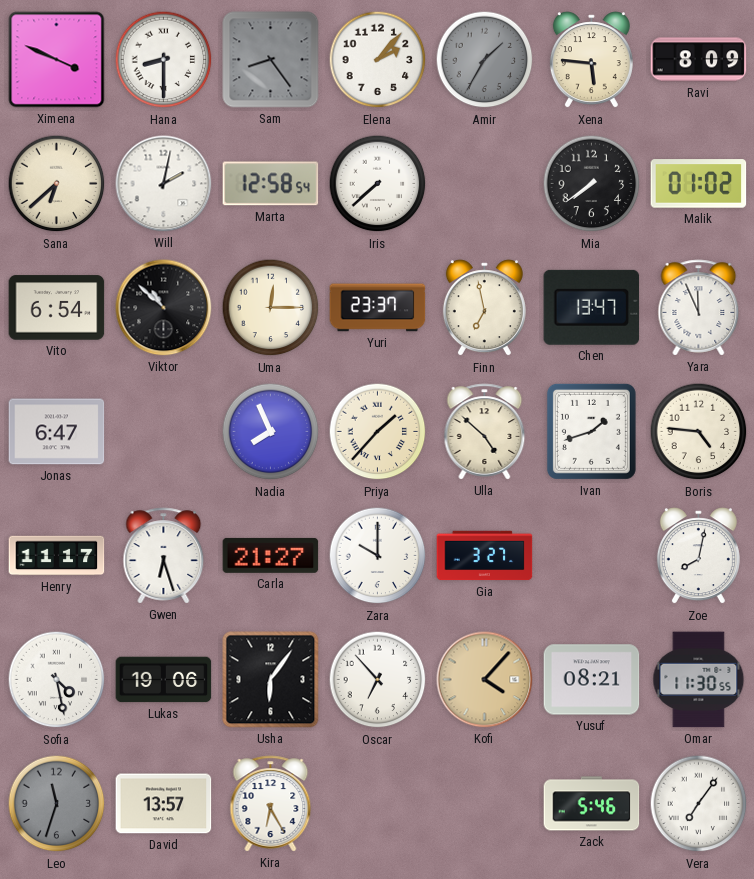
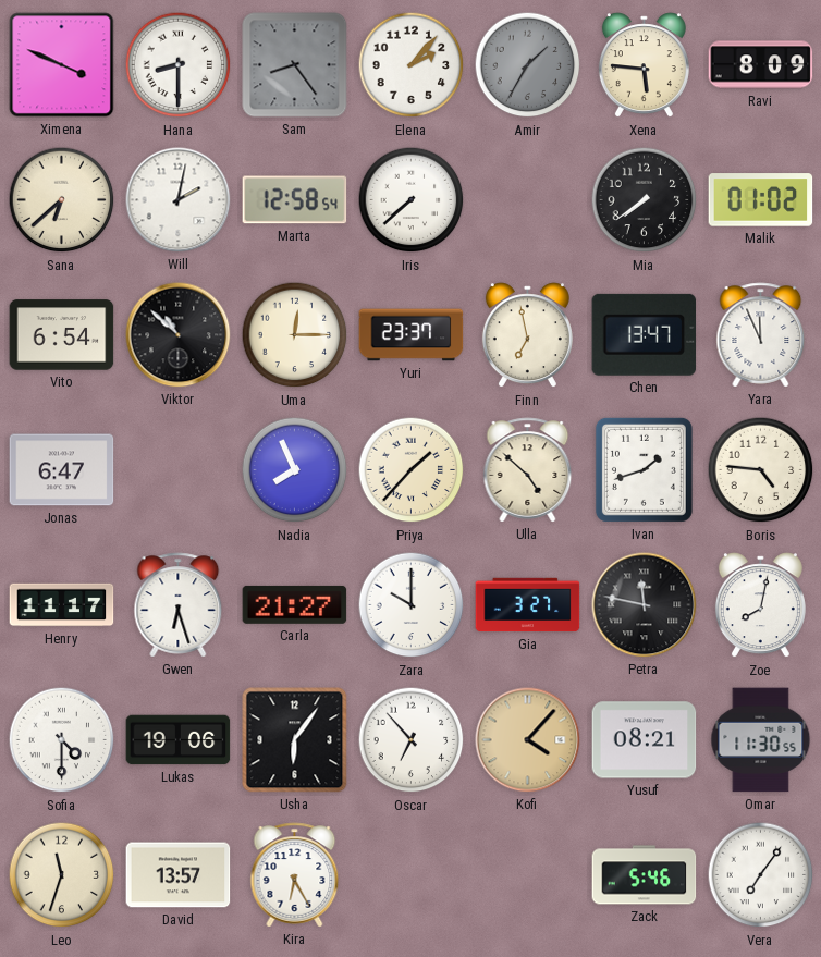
Petra: none -> 11:47
Sofia: 4:28 -> 4:30
Leo dial: grey -> cream
